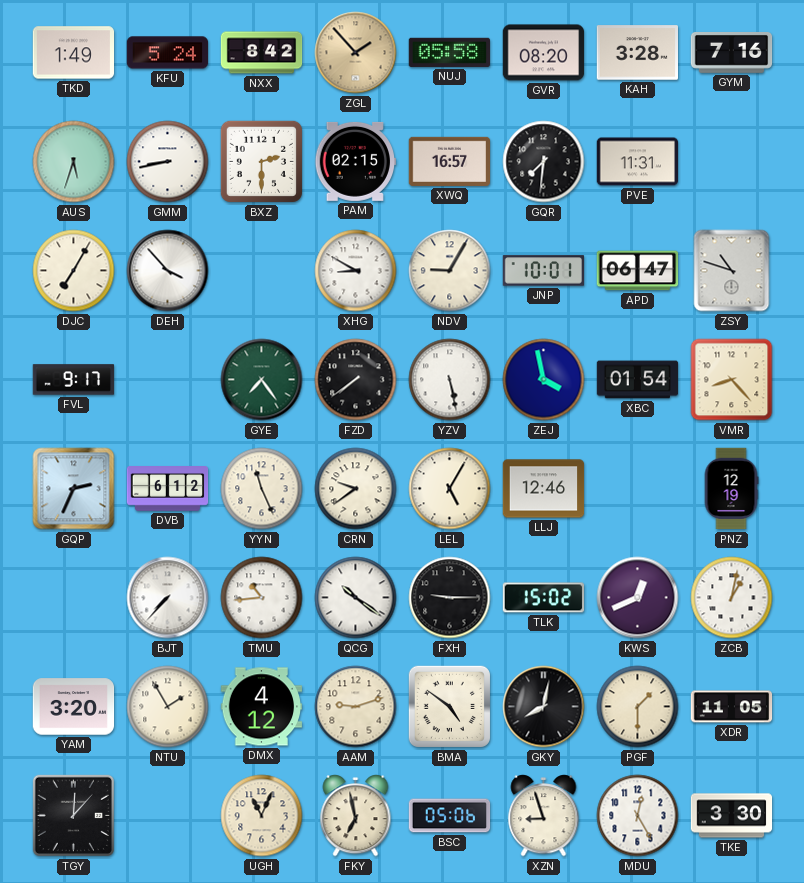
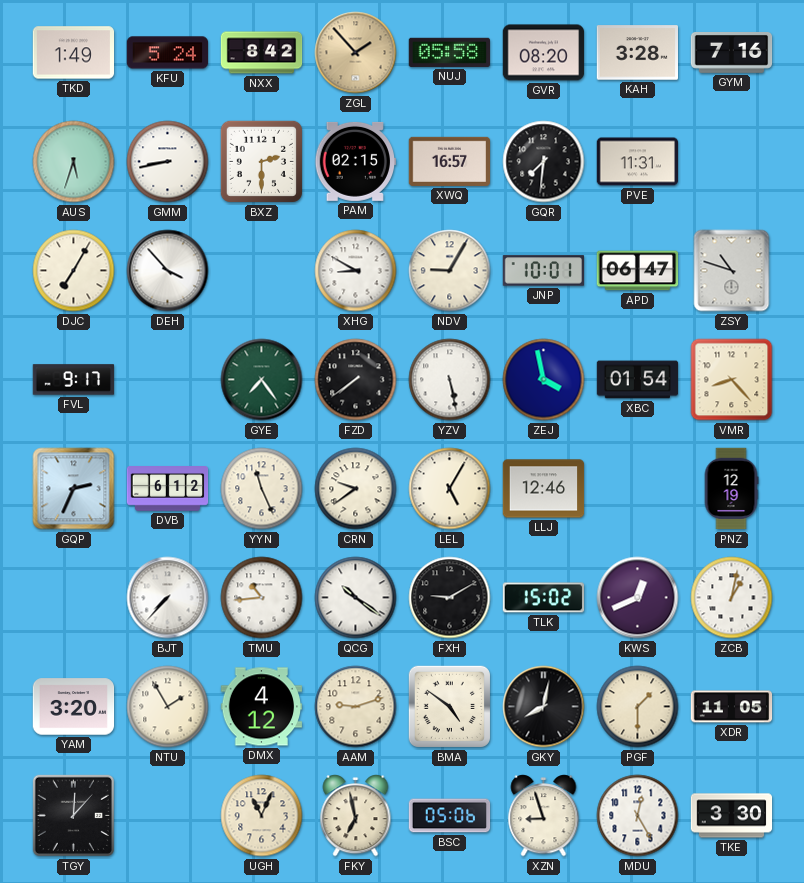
FXH: 9:15 -> 9:10
